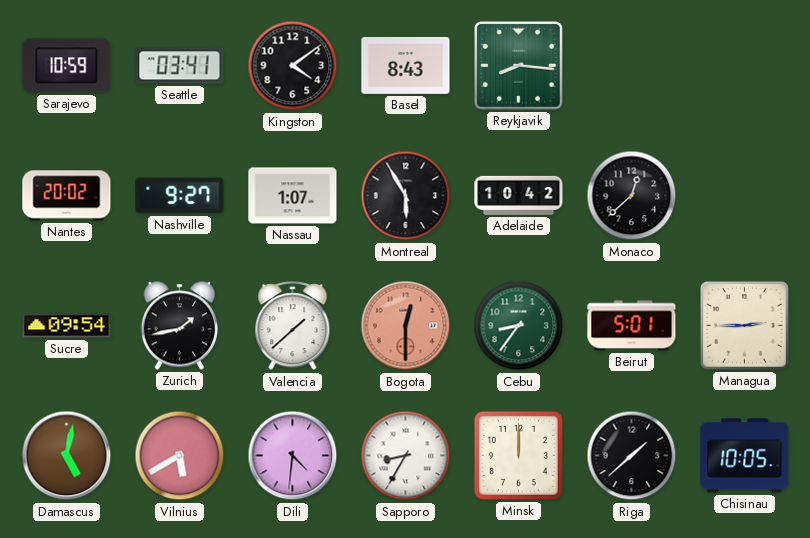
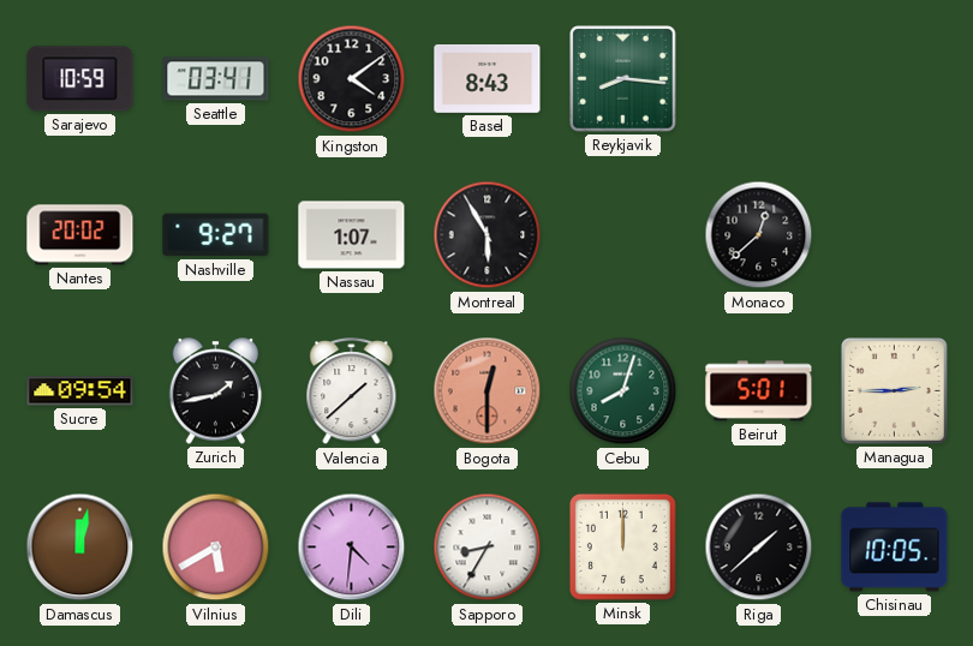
Adelaide: 10:42 -> none
Cebu: 8:36 -> 8:03
Damascus: 5:02 -> 12:02
